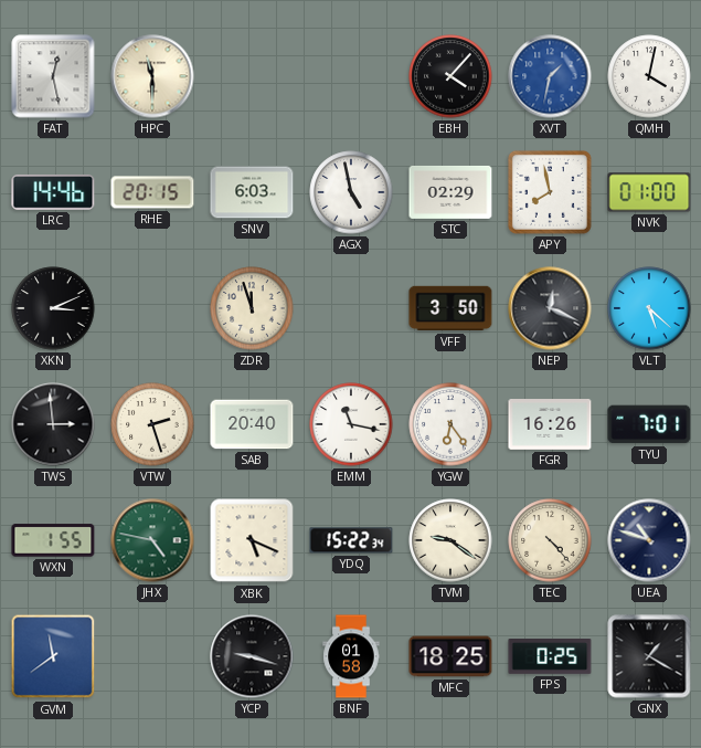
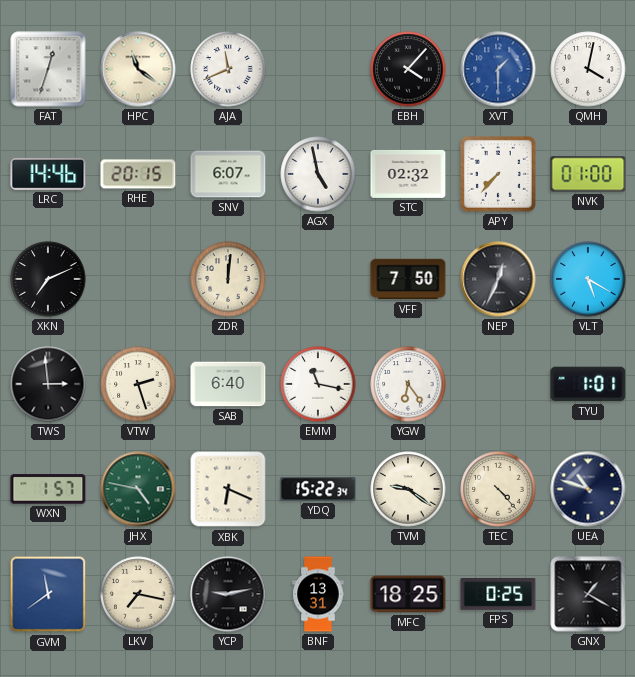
FAT: 12:28 -> 12:33
HPC: 11:30 -> 11:21
AJA: none -> 11:41
XVT: 1:32 -> 1:30
SNV: 6:03 -> 6:07
STC: 02:29 -> 02:32
APY: 7:58 -> 7:37
XKN: 3:11 -> 7:11
ZDR: 11:57 -> 12:01
VFF: 3:50 -> 7:50
NEP: 12:19 -> 12:34
VLT: 5:22 -> 5:20
SAB: 20:40 -> 6:40
FGR: 16:26 -> none
TYU: 7:01 -> 1:01
WXN: 1:55 -> 1:57
XBK: 5:19 -> 6:19
LKV: none -> 7:17
YCP: 9:18 -> 9:13
BNF: 01:58 -> 13:31
